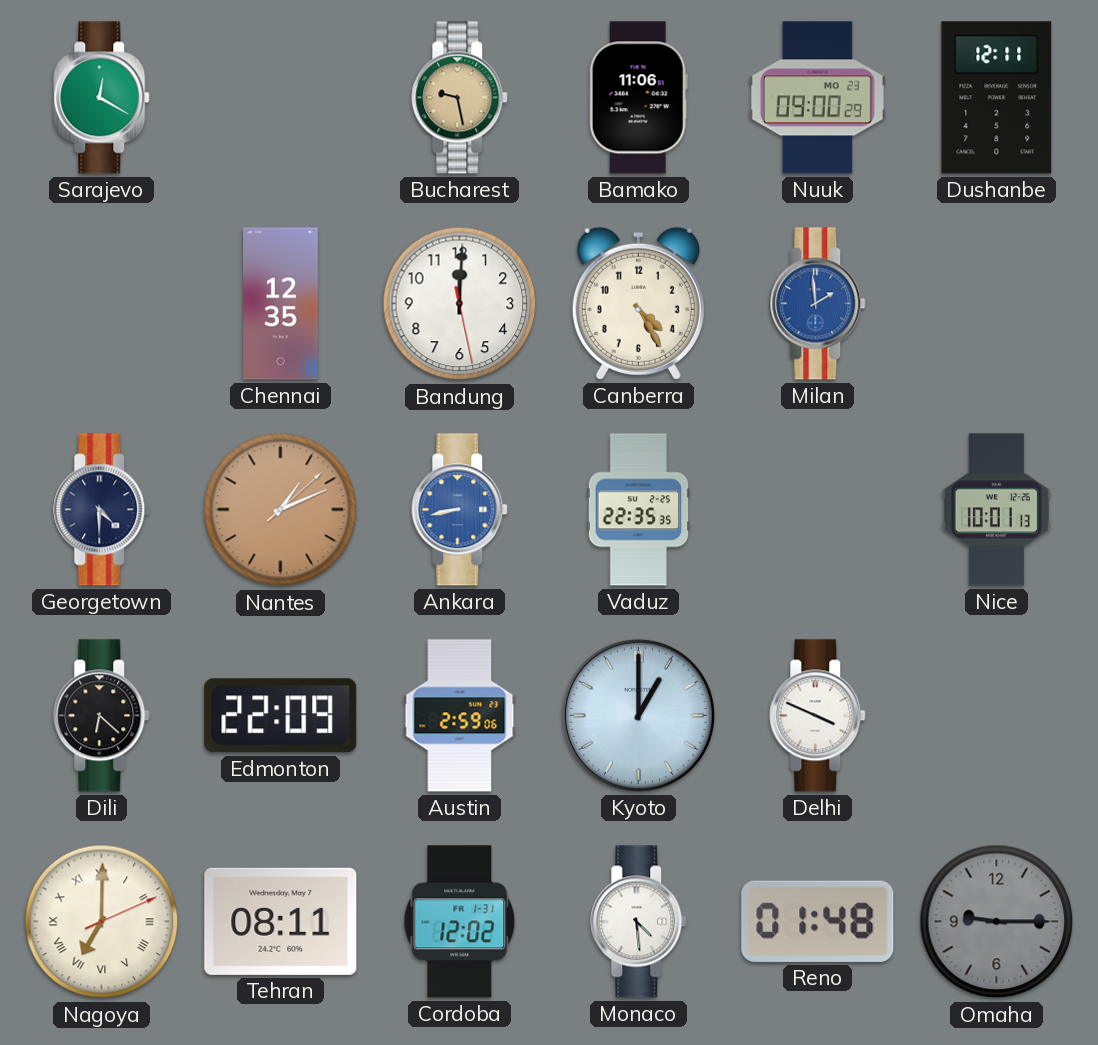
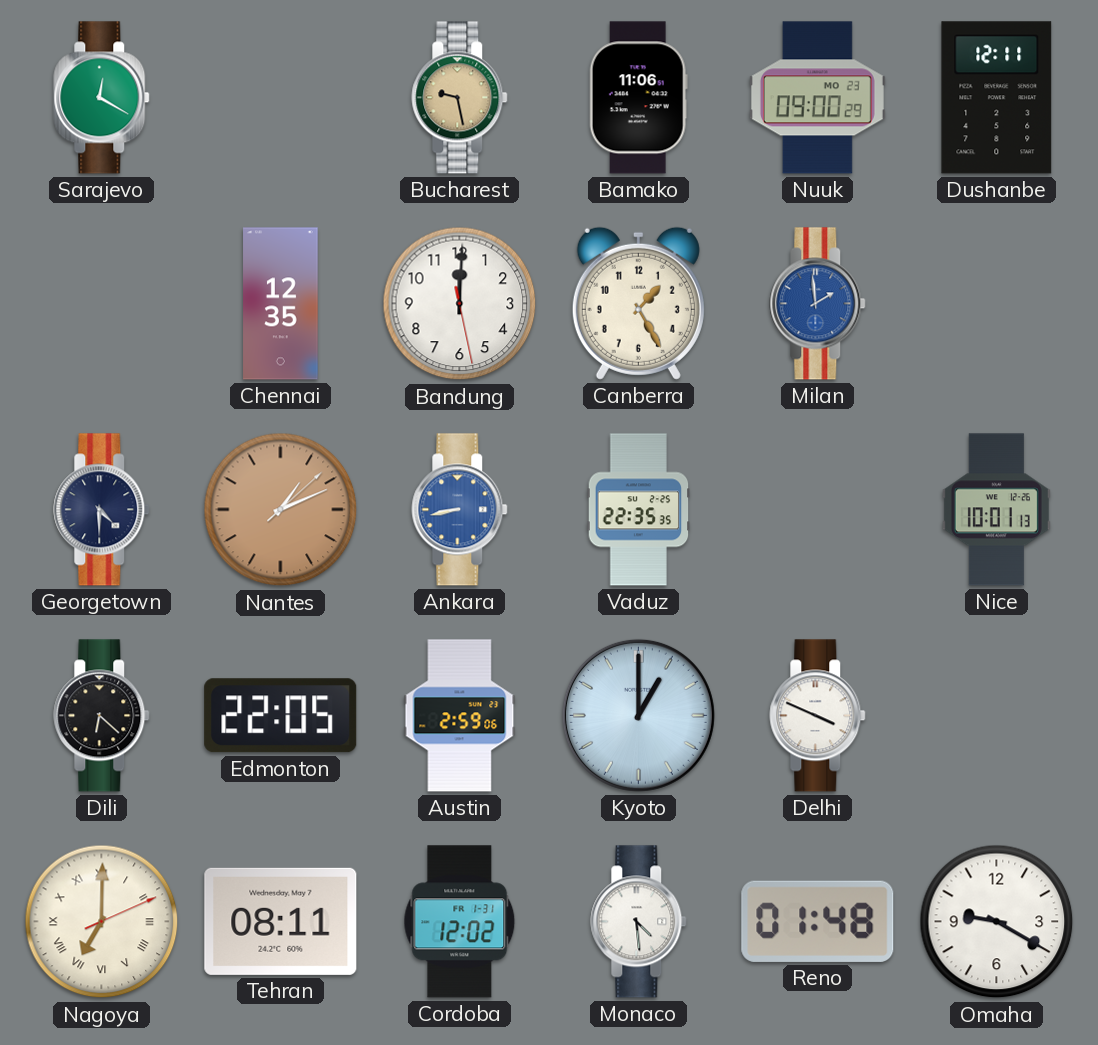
Canberra: 4:25 -> 1:25
Edmonton: 22:09 -> 22:05
Omaha: 9:15 -> 9:20
Omaha dial: grey -> white
